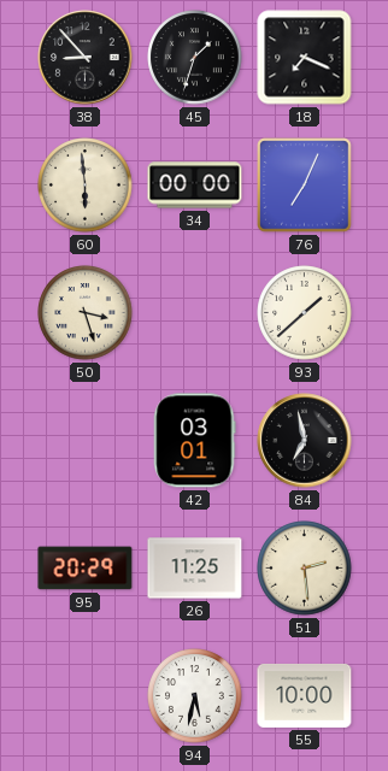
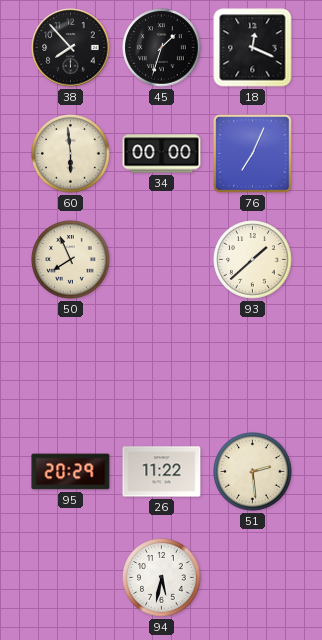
38: 8:53 -> 7:53
18: 7:19 -> 12:19
50: 3:27 -> 7:56
42: 03:01 -> none
84: 6:58 -> none
26: 11:25 -> 11:22
55: 10:00 -> none
